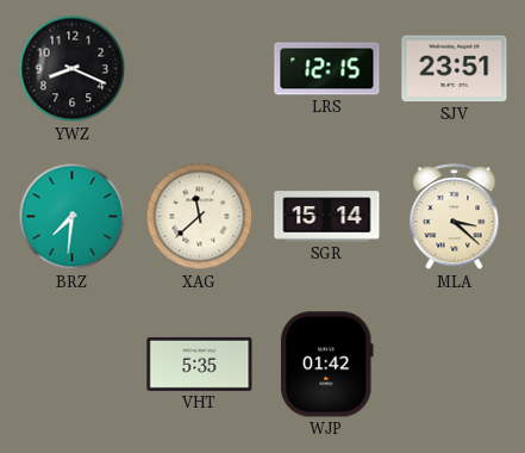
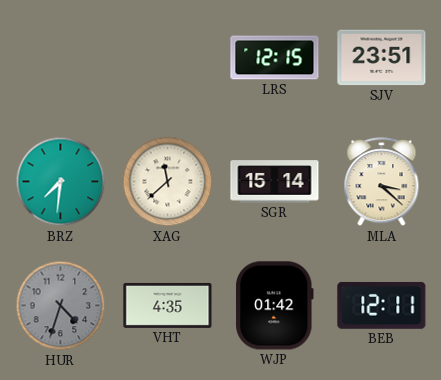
YWZ: 8:19 -> none
HUR: none -> 4:33
VHT: 5:35 -> 4:35
BEB: none -> 12:11
